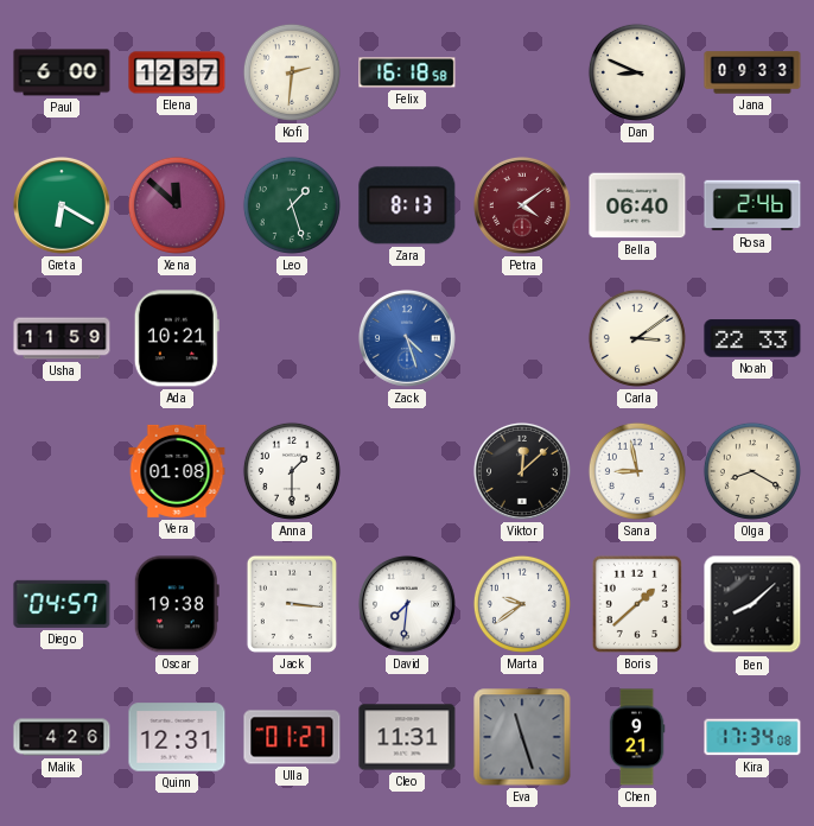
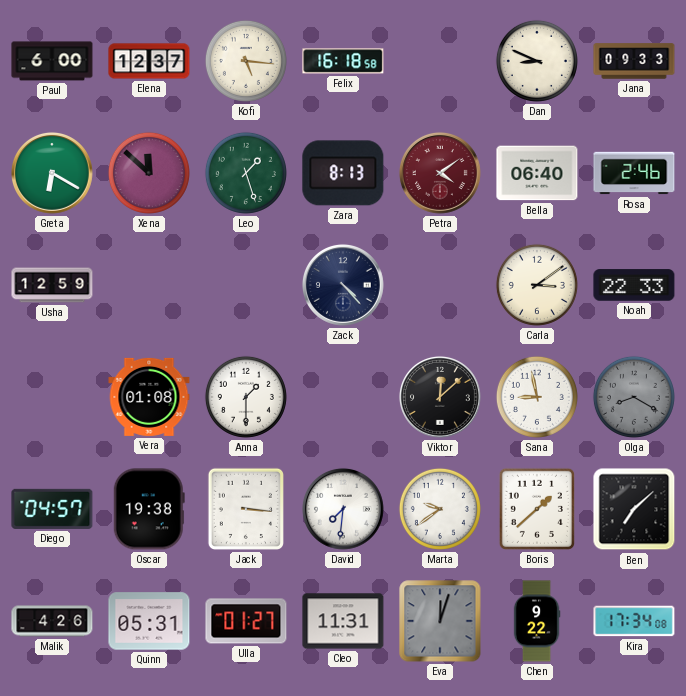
Kofi: 2:31 -> 5:16
Usha: 11:59 -> 12:59
Ada: 10:21 -> none
Zack: 4:27 -> 4:23
Zack dial: blue -> navy
Olga dial: cream -> grey
Ben: 8:08 -> 7:08
Quinn: 12:31 -> 05:31
Eva: 11:27 -> 12:03
Chen: 9:21 -> 9:22
